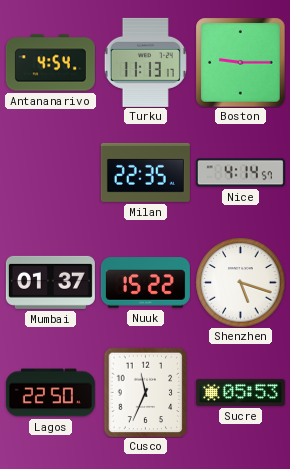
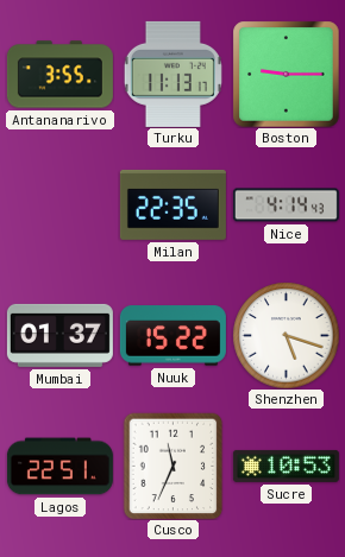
Antananarivo: 4:54 -> 3:55
Nice: 4:14:57 -> 4:14:43
Lagos: 22:50 -> 22:51
Sucre: 05:53 -> 10:53
